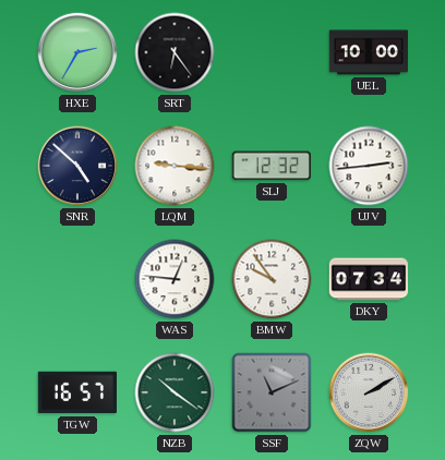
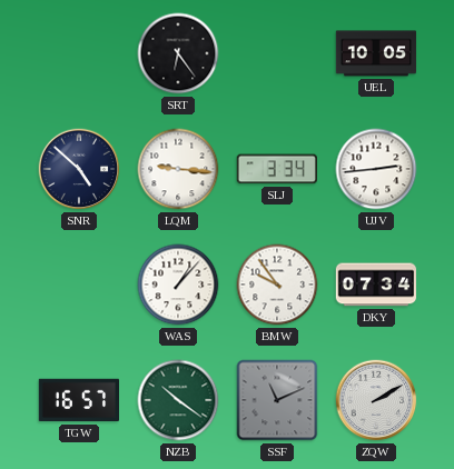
HXE: 2:35 -> none
UEL: 10:00 -> 10:05
SLJ: 12:32 -> 3:34
WAS: 12:46 -> 1:07
